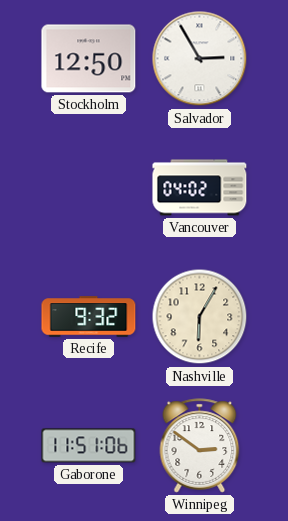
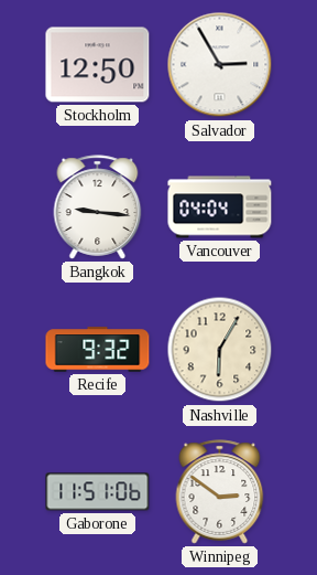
Bangkok: none -> 9:16
Vancouver: 04:02 -> 04:04
